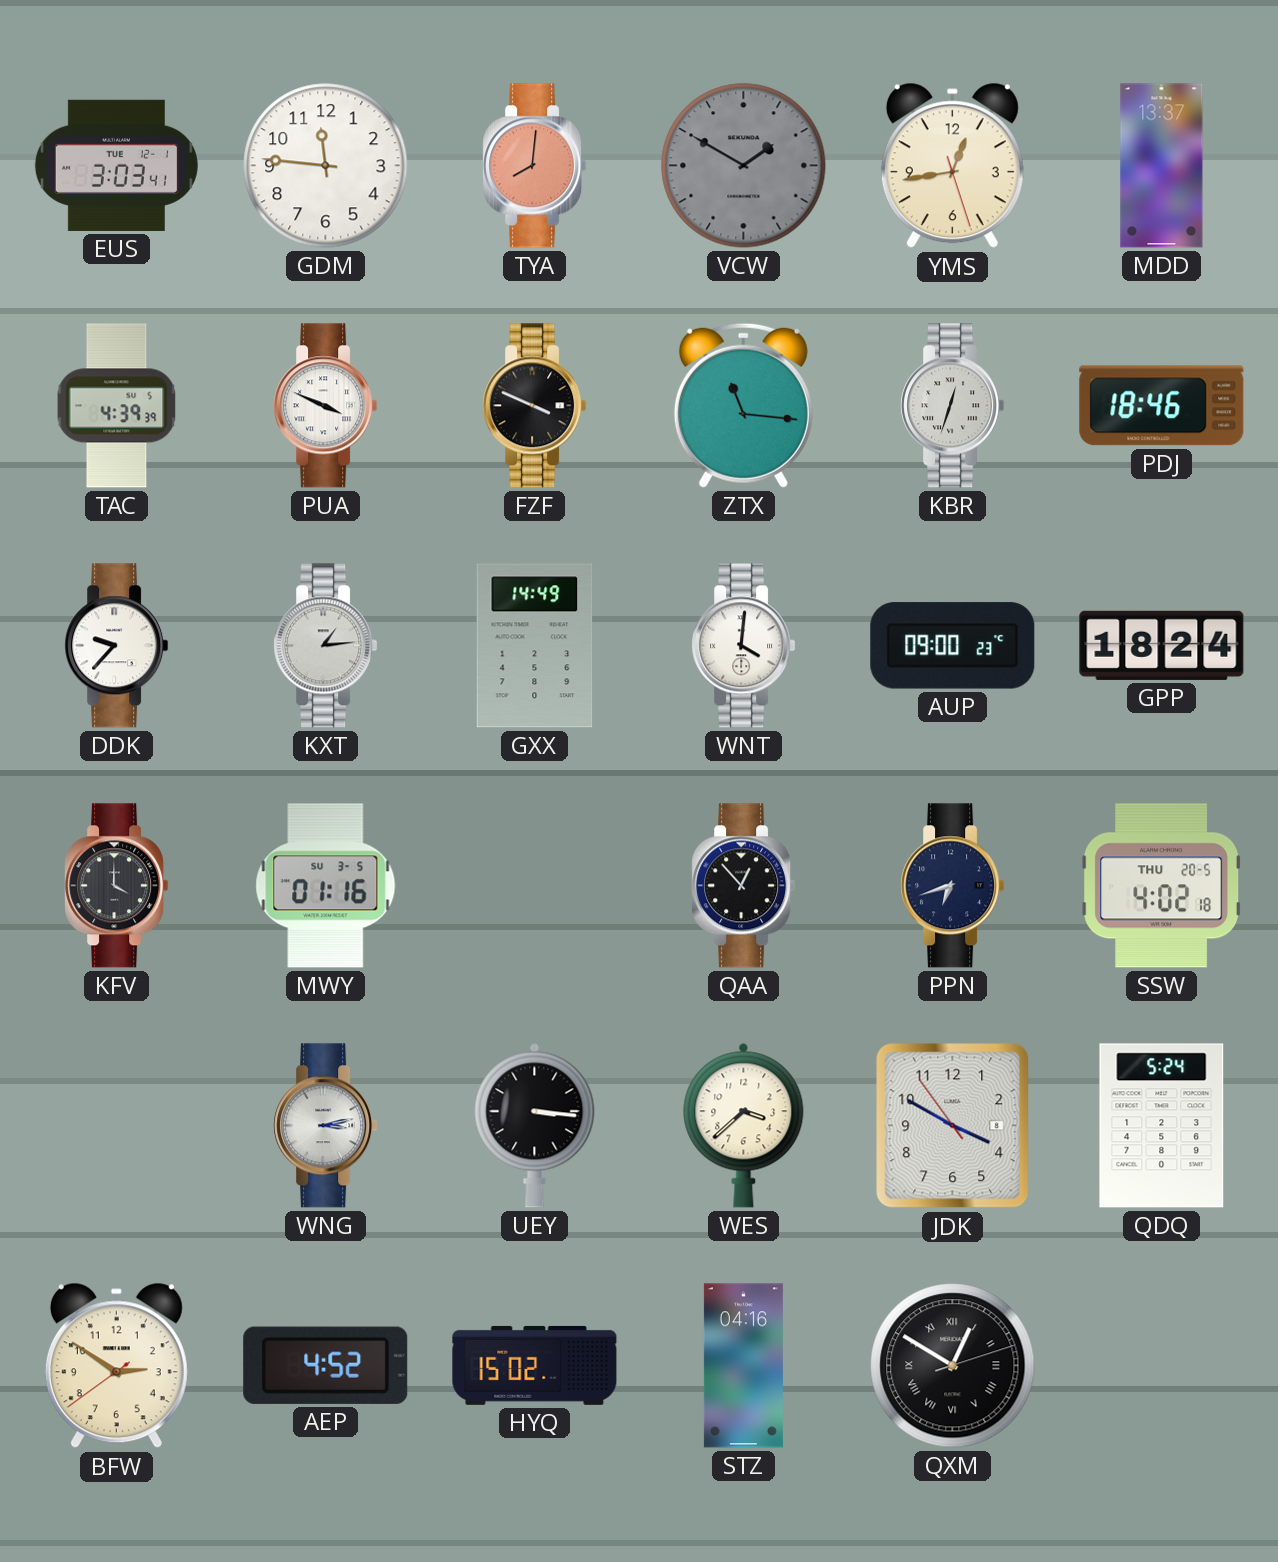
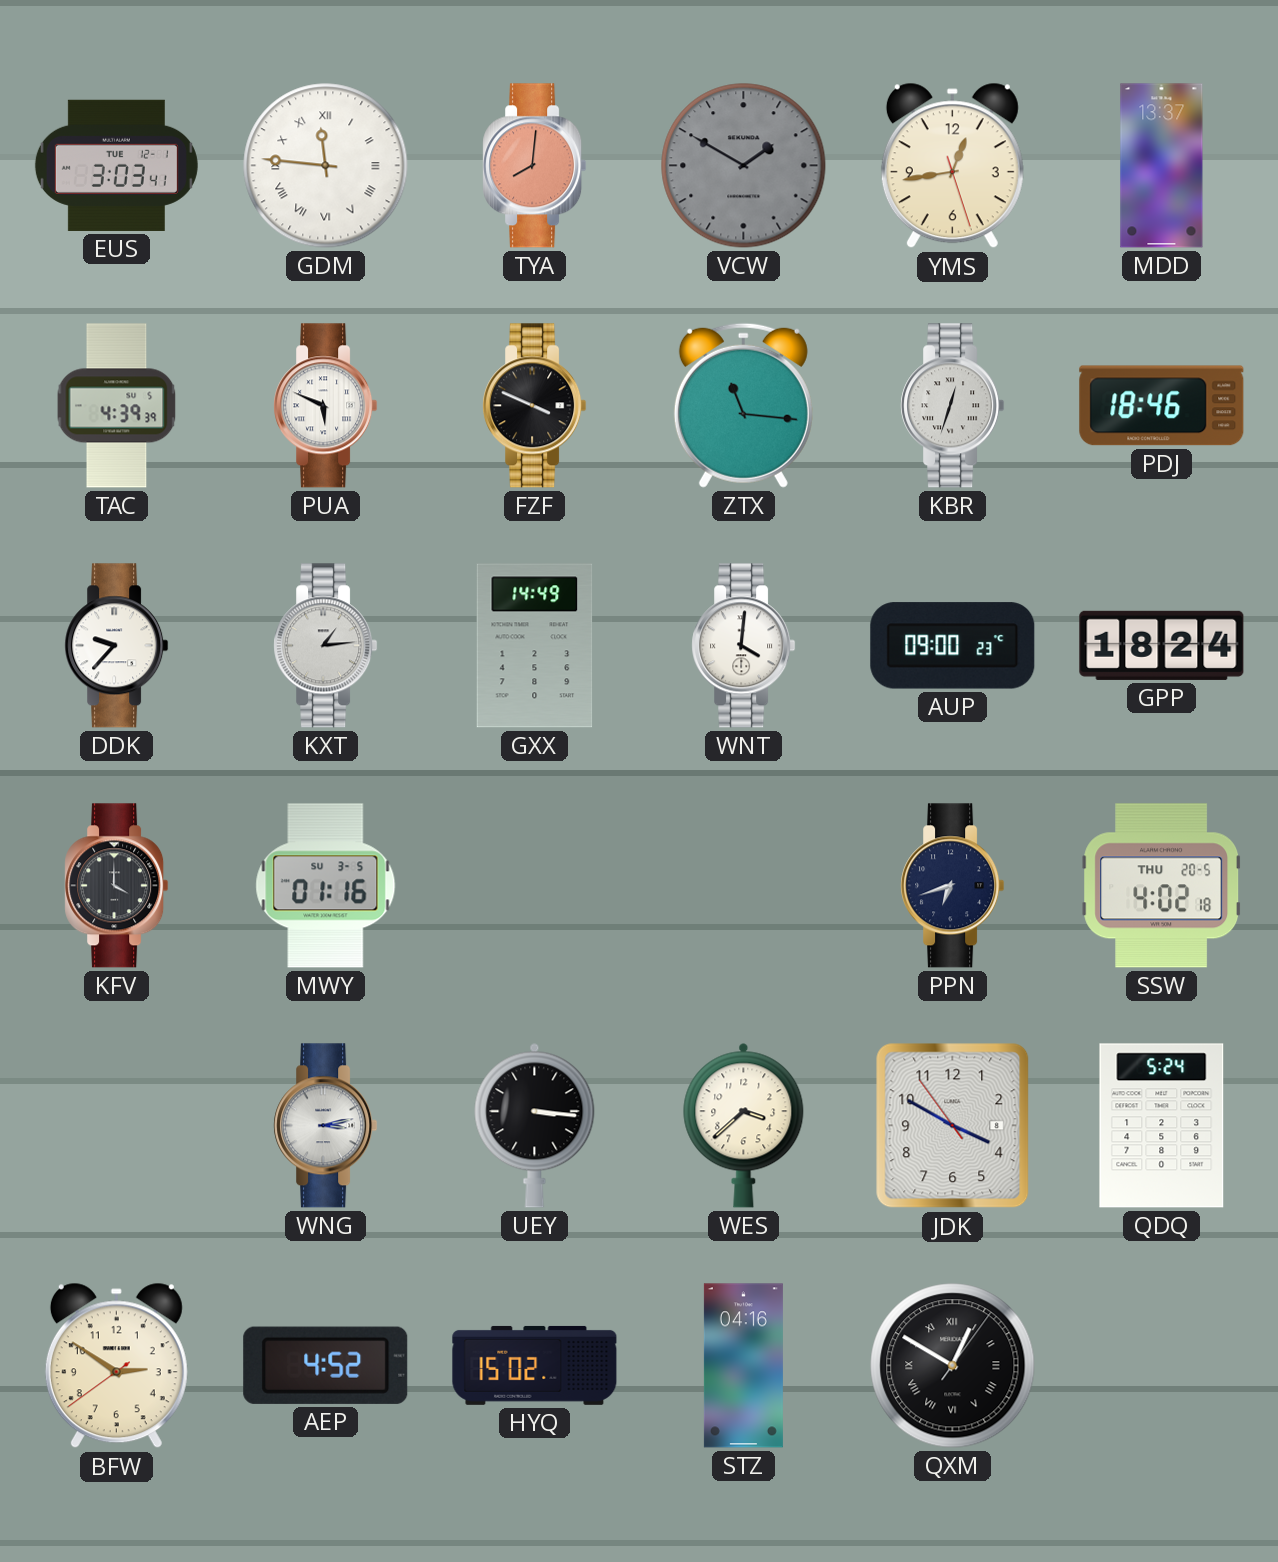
GDM numerals: Arabic -> Roman
PUA: 3:49 -> 5:49
QAA: 12:53 -> none
QXM: 12:50:12 -> 12:50:06
